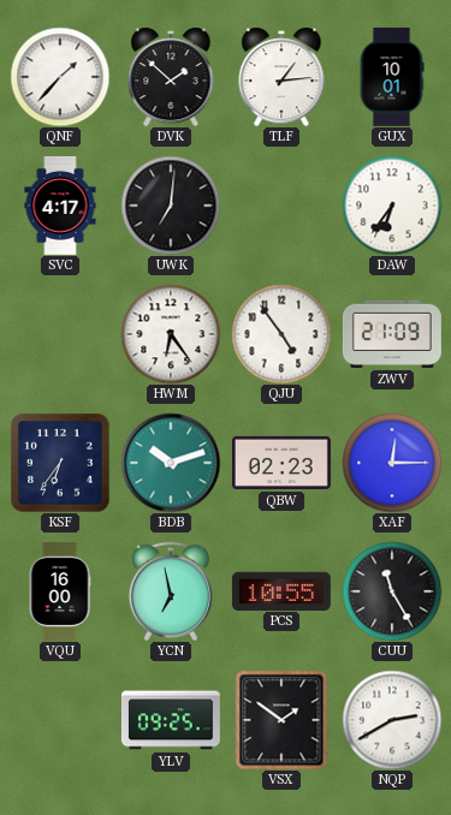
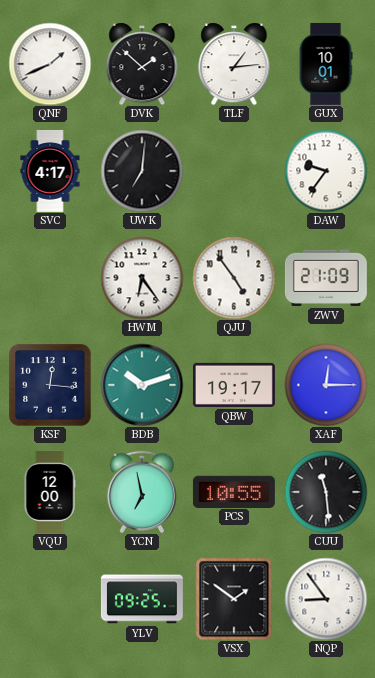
QNF: 1:37 -> 1:41
DAW: 6:36 -> 9:36
KSF: 6:36 -> 12:16
QBW: 02:23 -> 19:17
VQU: 16:00 -> 12:00
CUU: 11:25 -> 11:29
NQP: 2:40 -> 8:54
